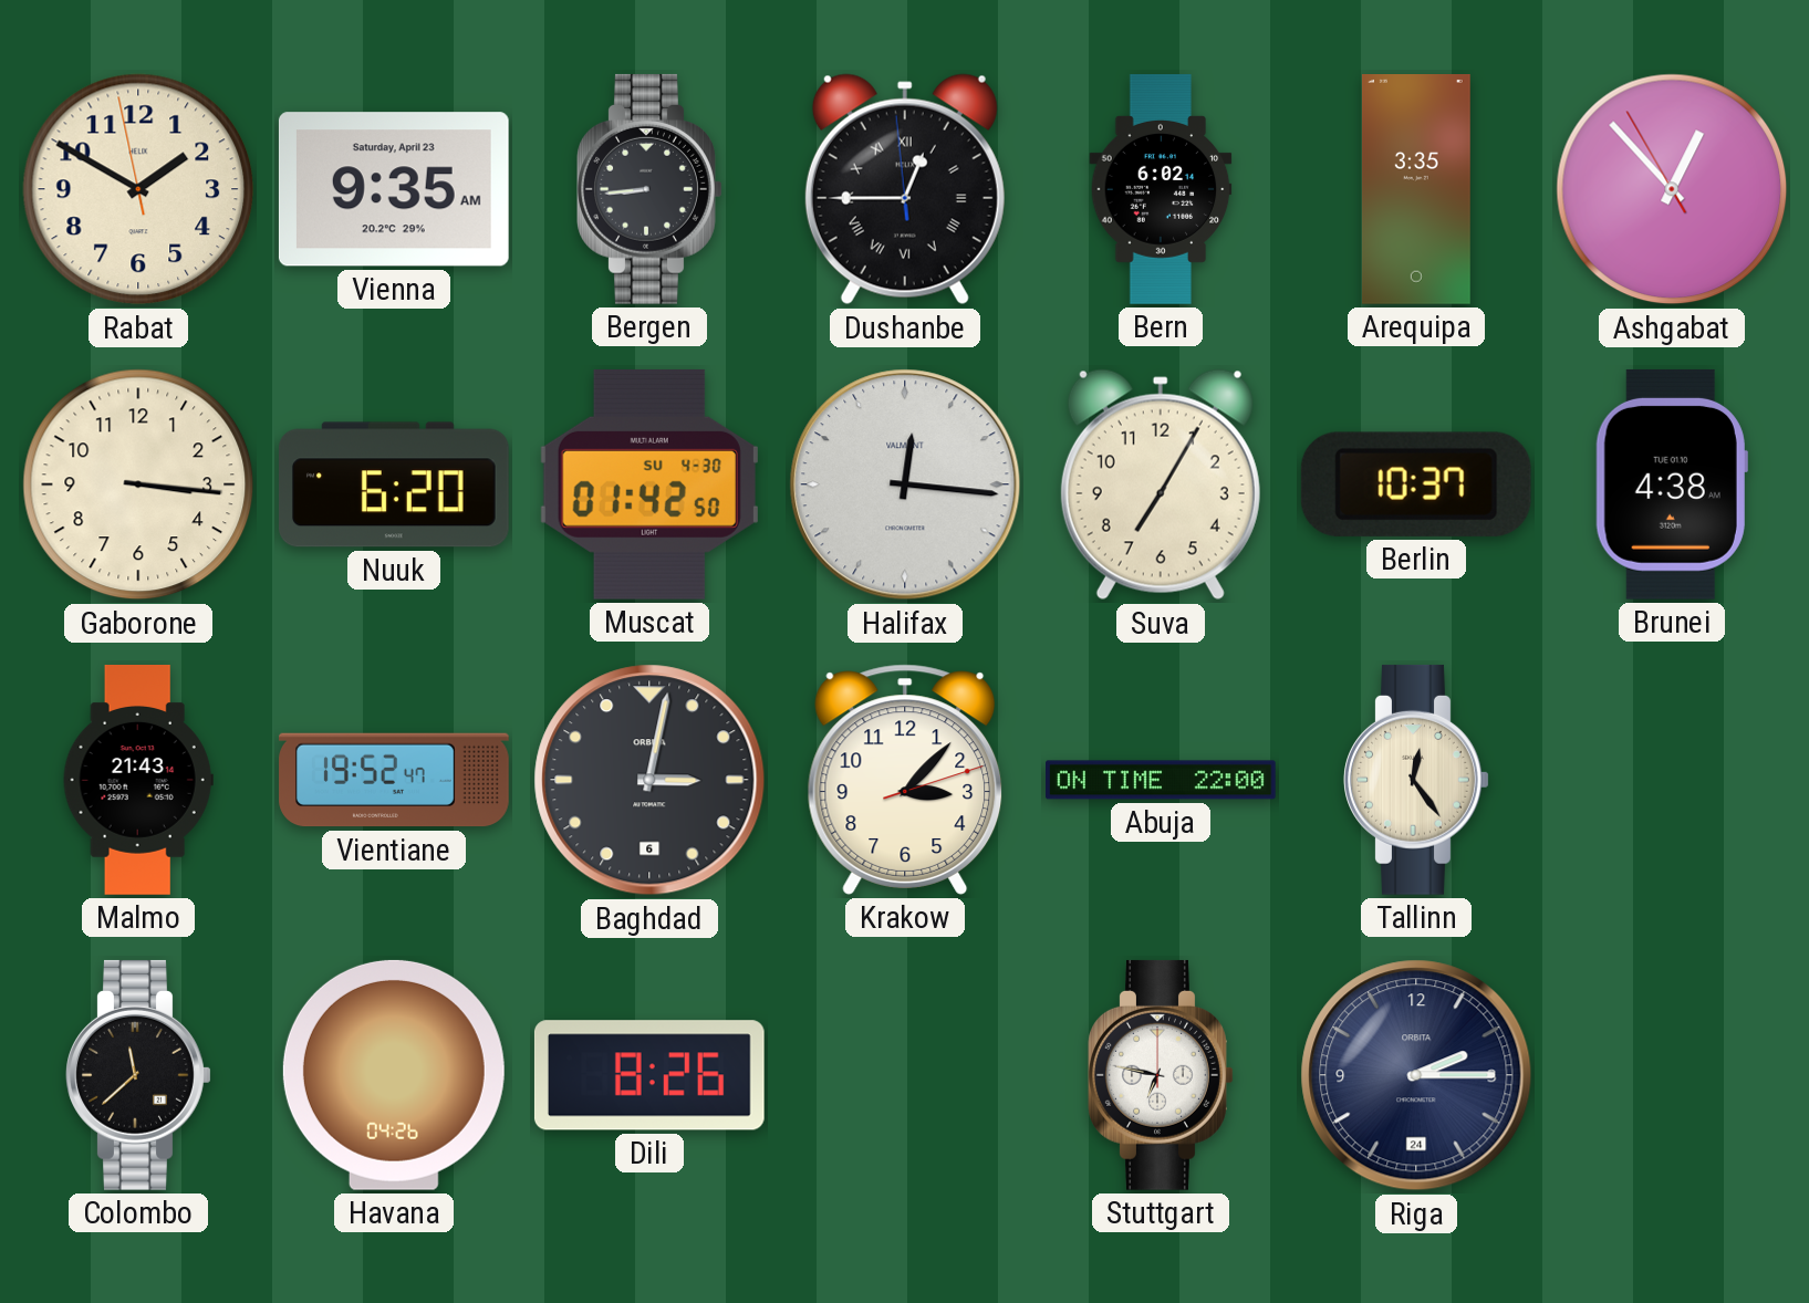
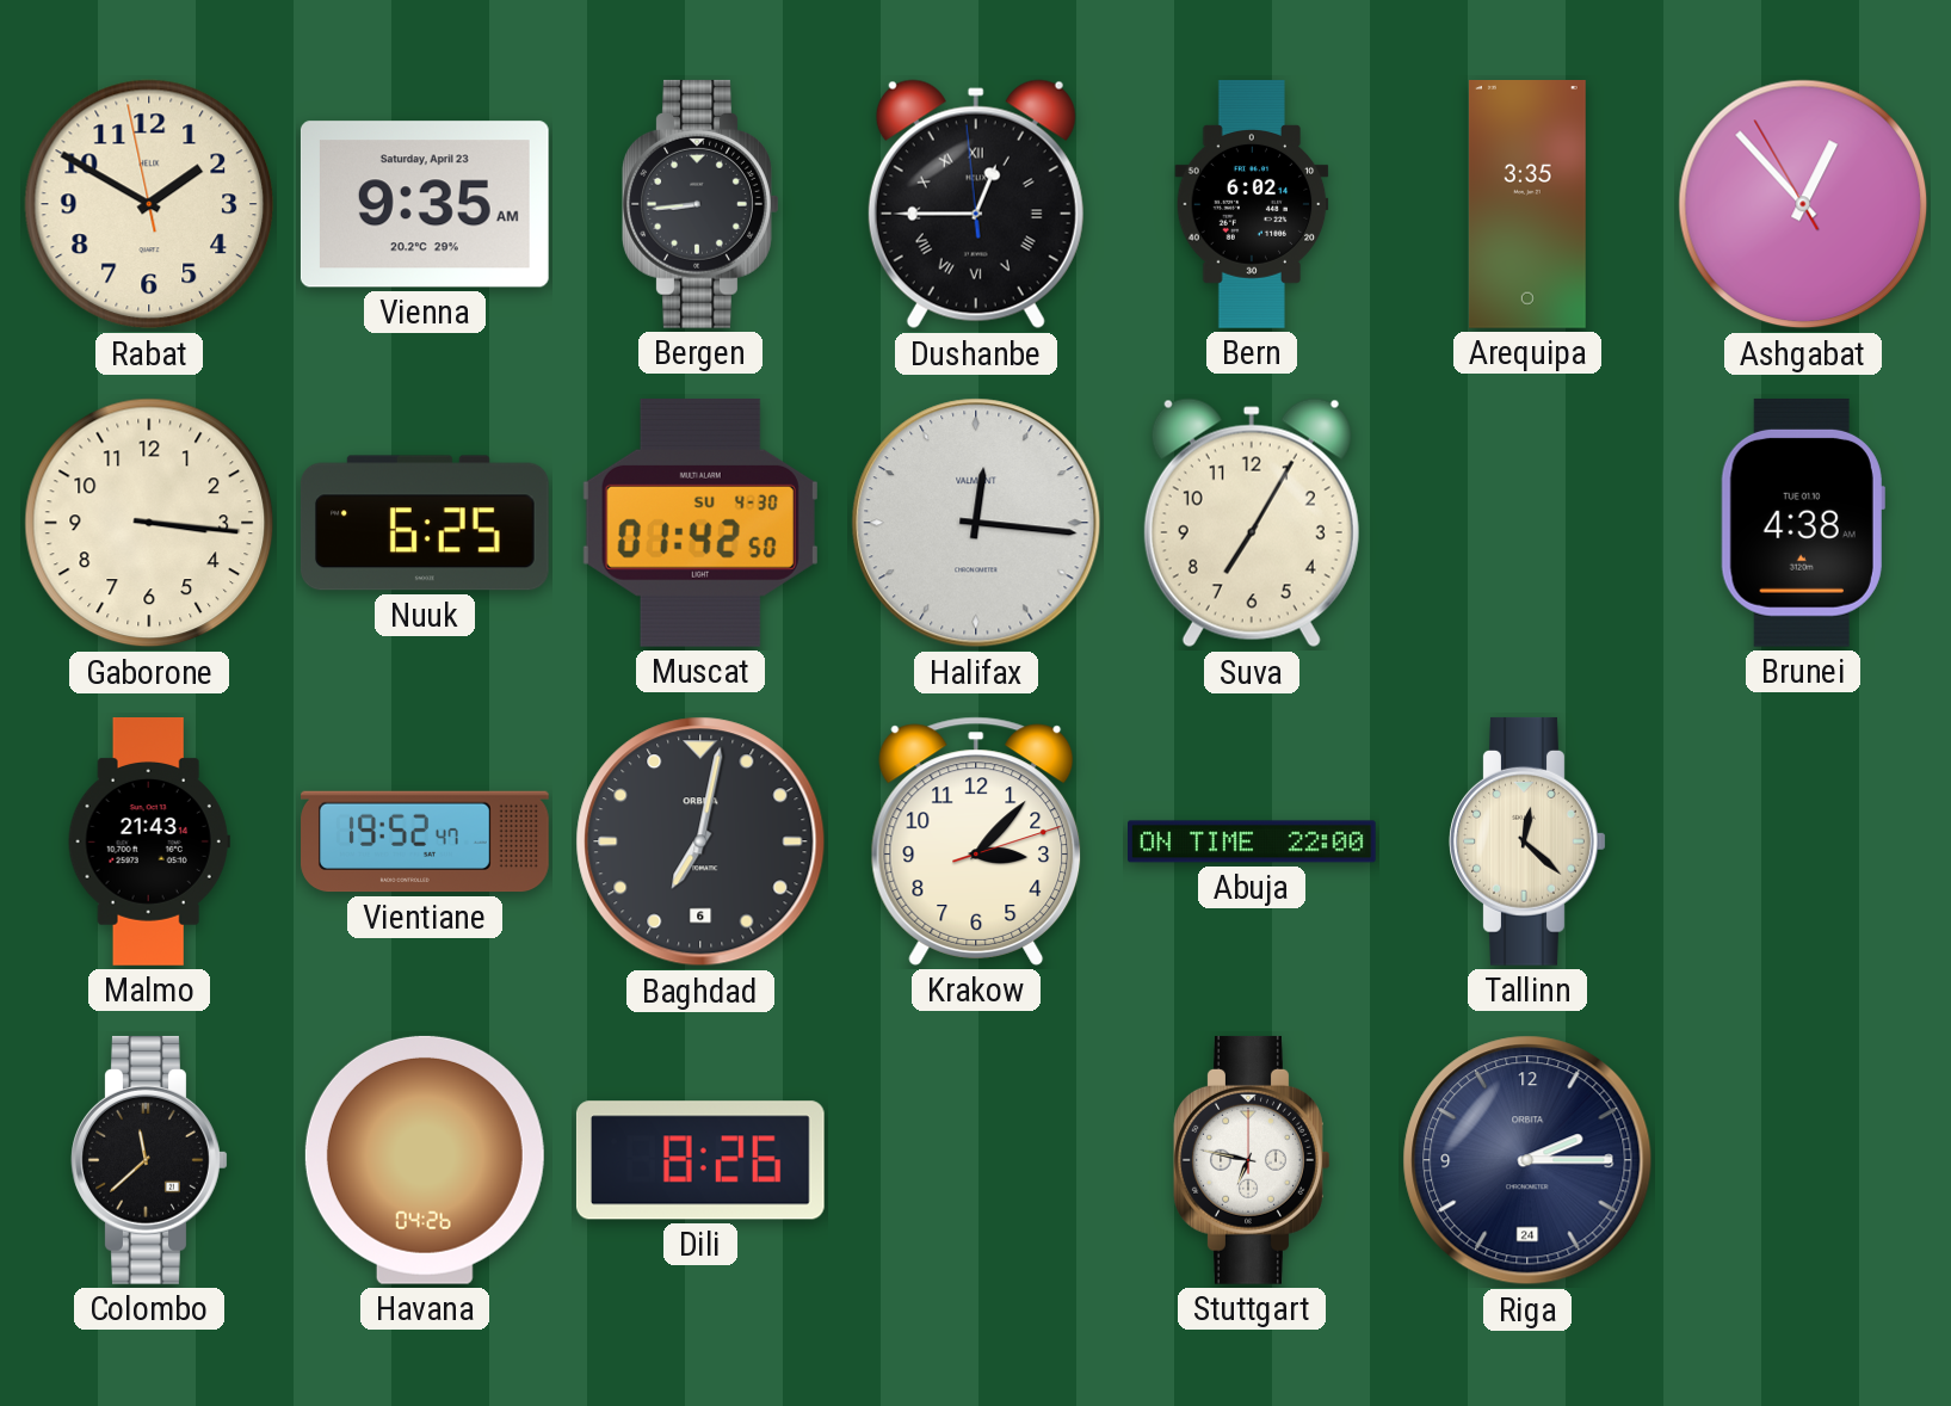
Nuuk: 6:20 -> 6:25
Berlin: 10:37 -> none
Baghdad: 3:02 -> 7:02
Tallinn: 12:24 -> 12:22
